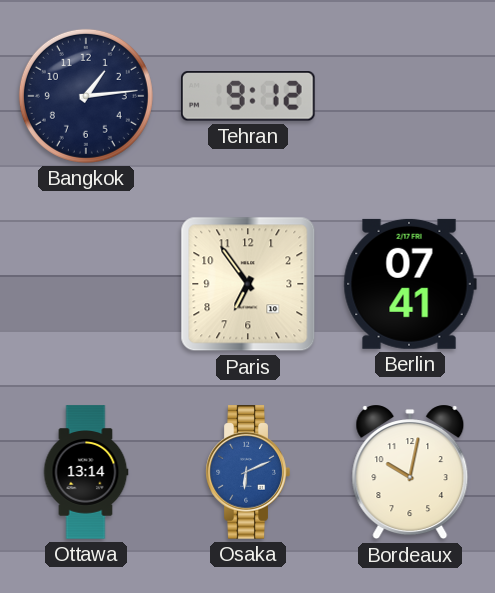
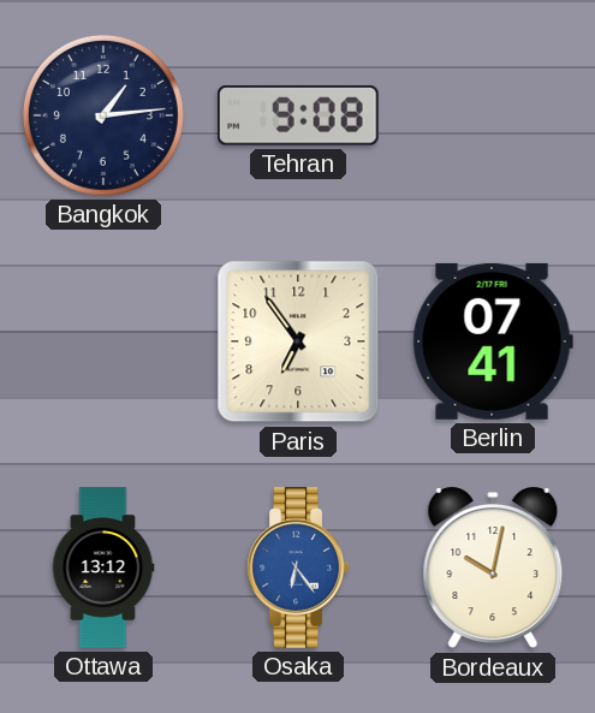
Tehran: 9:12 -> 9:08
Ottawa: 13:14 -> 13:12
Osaka: 6:11 -> 6:24
